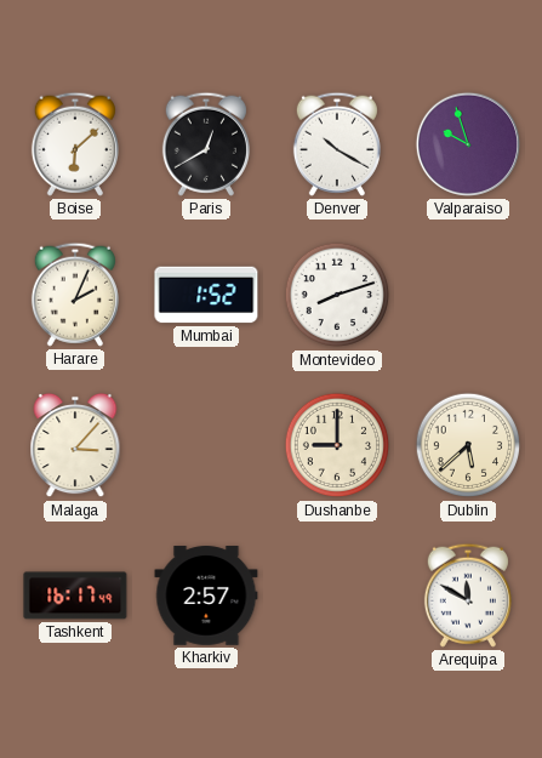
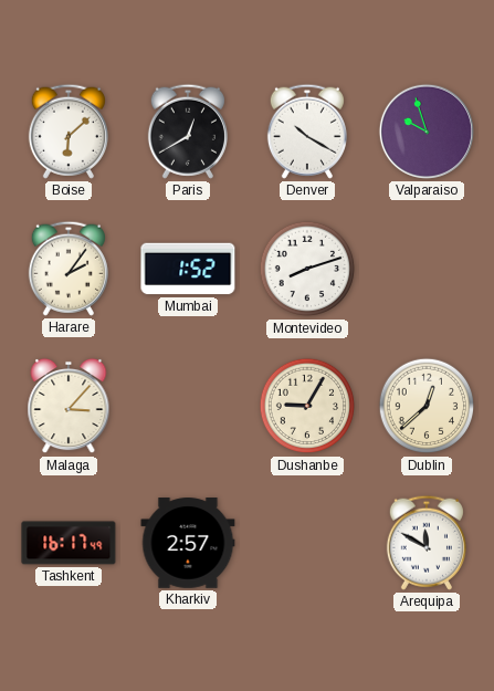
Harare: 2:04 -> 2:06
Dushanbe: 9:00 -> 9:05
Dublin: 5:38 -> 12:38
